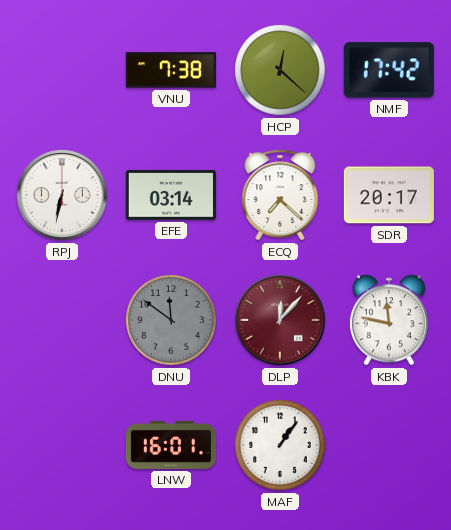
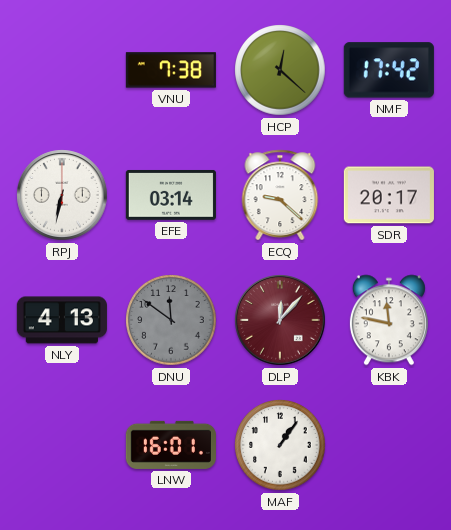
ECQ: 7:22 -> 9:22
NLY: none -> 4:13
